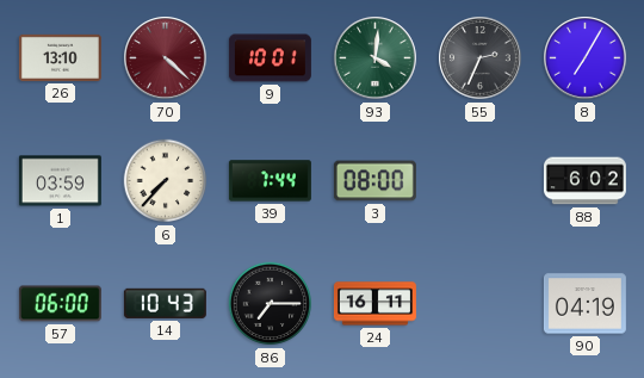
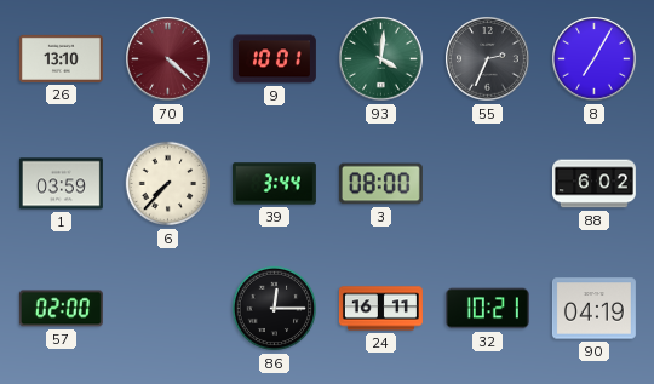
39: 7:44 -> 3:44
57: 06:00 -> 02:00
14: 10:43 -> none
86: 7:15 -> 12:15
32: none -> 10:21
